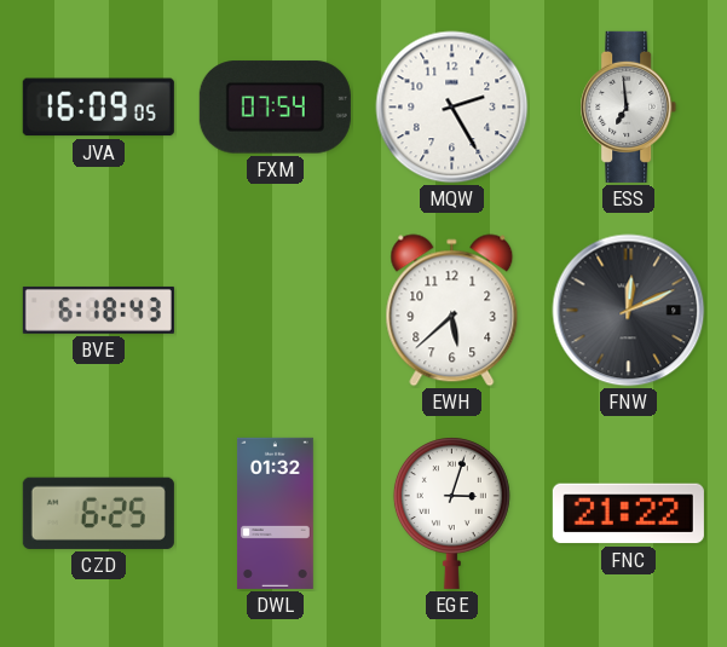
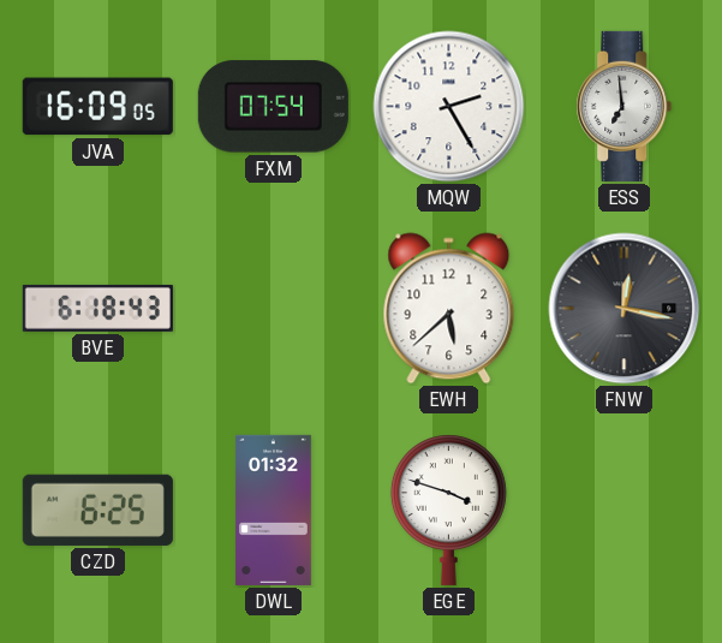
FNW: 12:11 -> 12:17
EGE: 3:03 -> 3:48
FNC: 21:22 -> none
